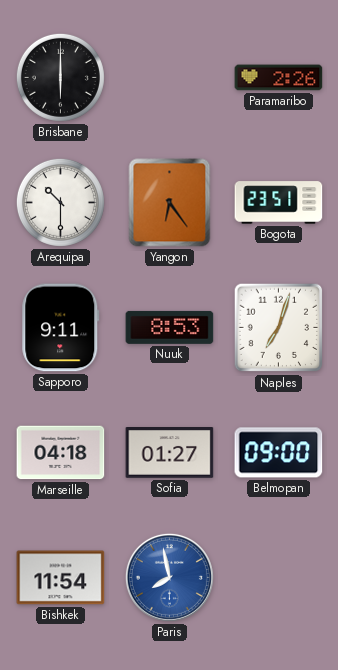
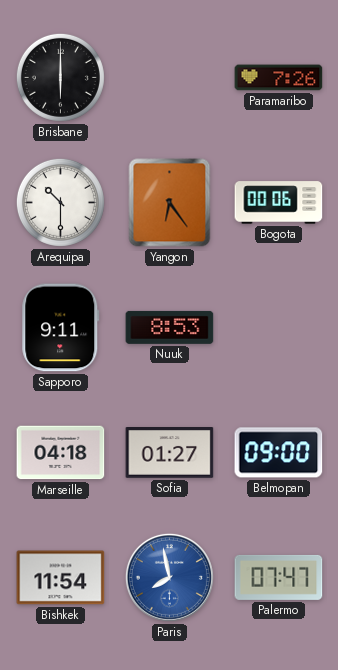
Paramaribo: 2:26 -> 7:26
Bogota: 23:51 -> 00:06
Naples: 7:03 -> none
Palermo: none -> 07:47
